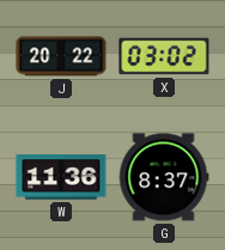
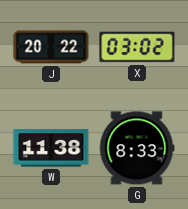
W: 11:36 -> 11:38
G: 8:37 -> 8:33
